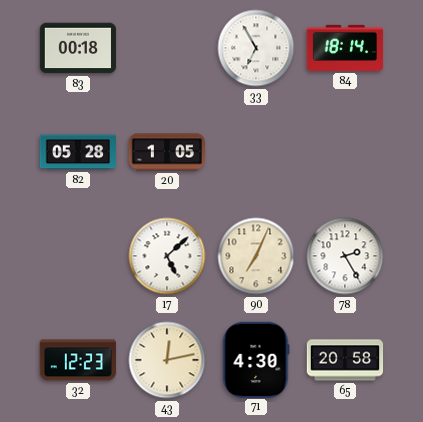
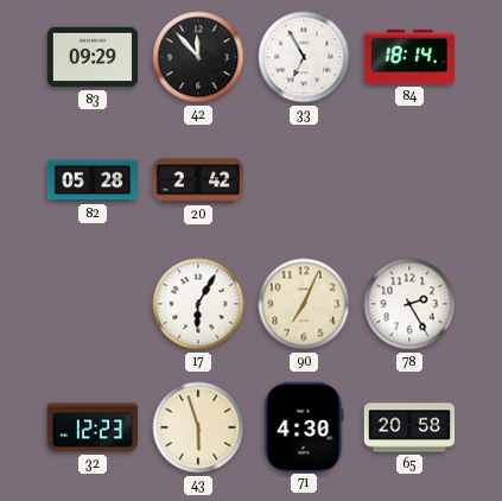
83: 00:18 -> 09:29
42: none -> 11:53
20: 1:05 -> 2:42
17: 5:08 -> 6:05
43: 12:13 -> 5:57
